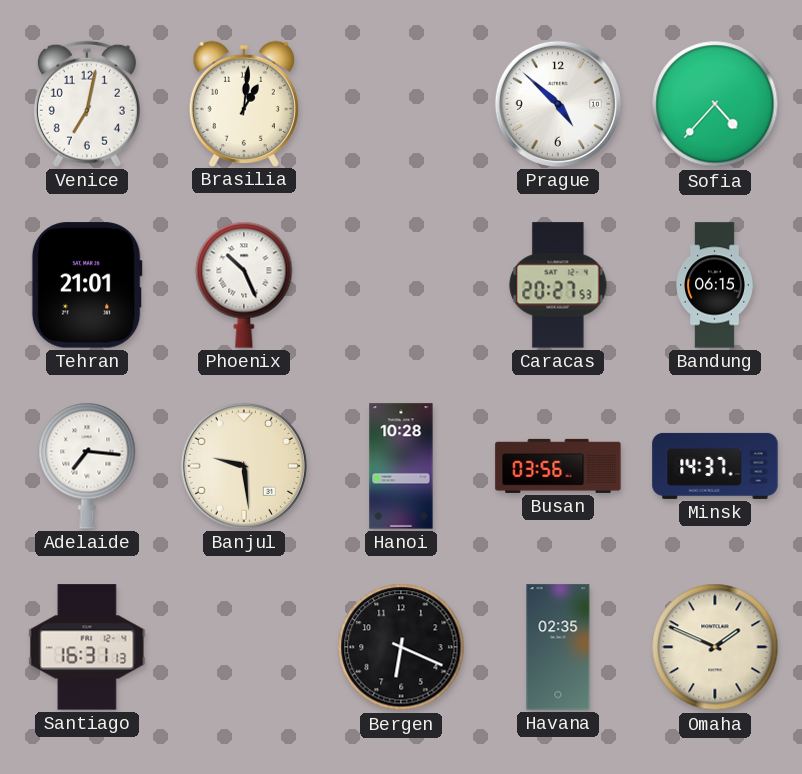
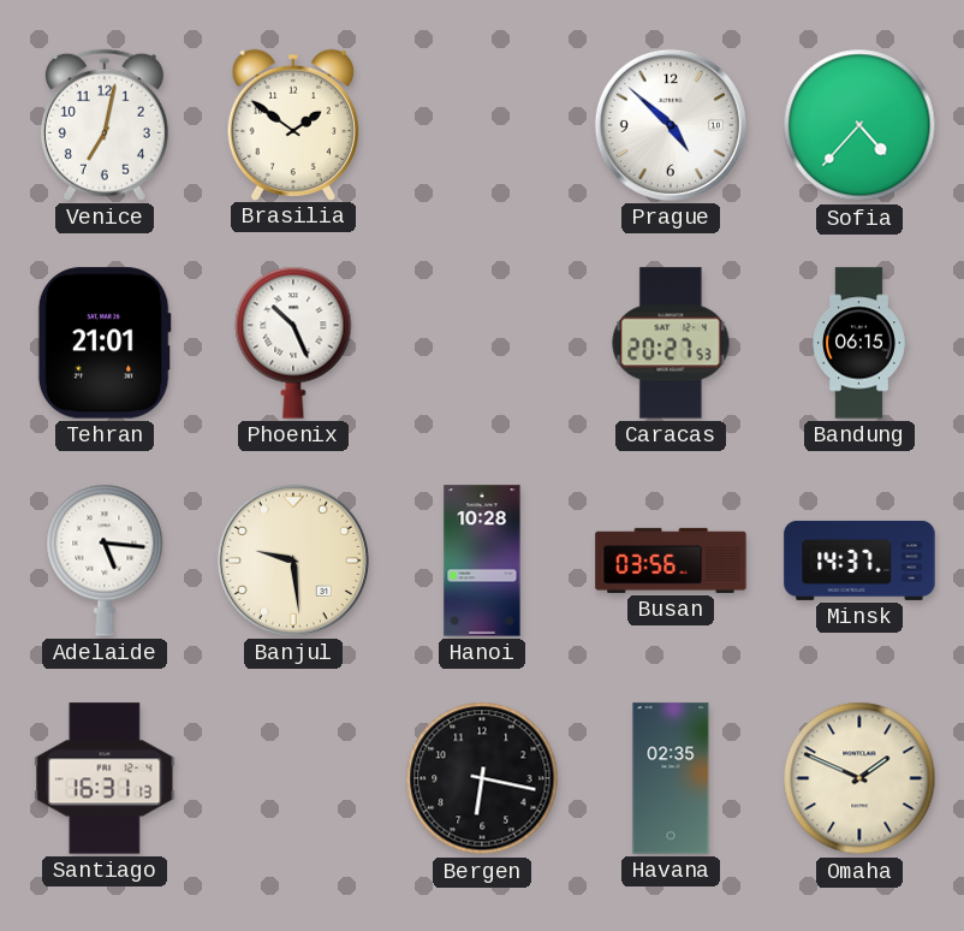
Brasilia: 1:01 -> 1:51
Adelaide: 7:16 -> 5:16
Bergen: 6:19 -> 6:17
